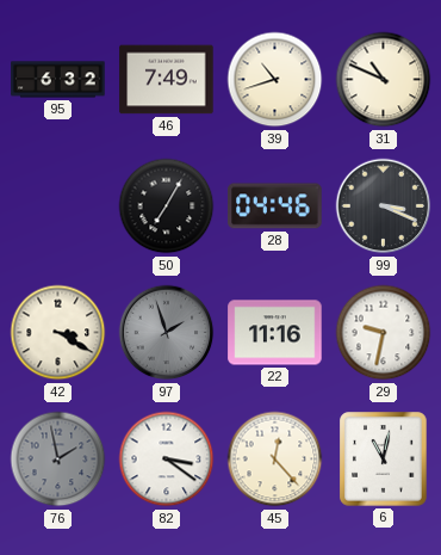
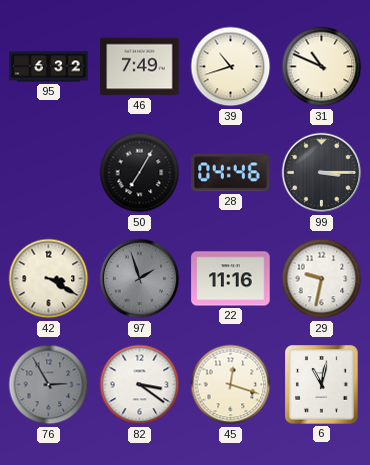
99: 3:19 -> 3:15
76: 1:58 -> 2:55
45: 12:23 -> 12:18
